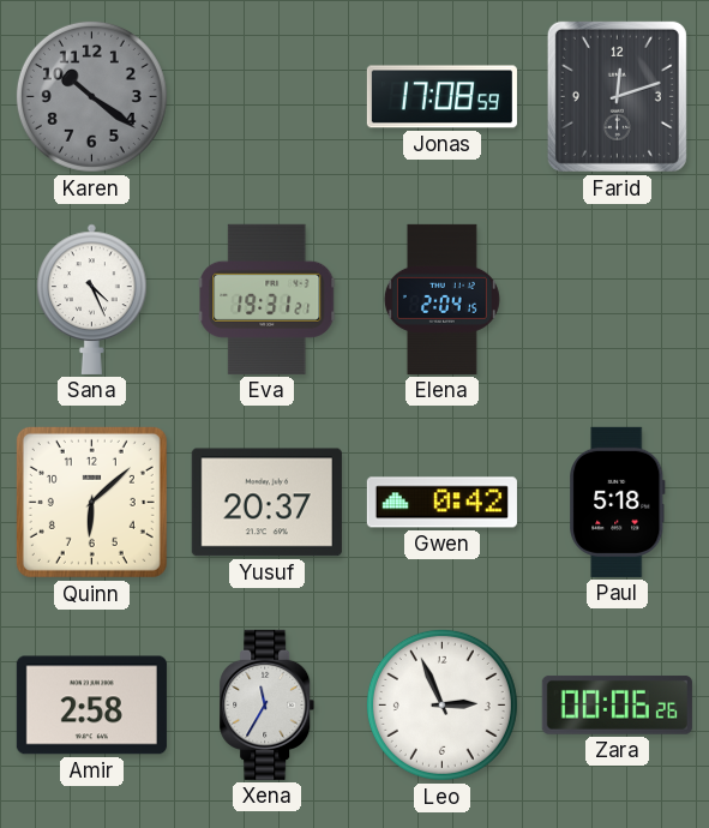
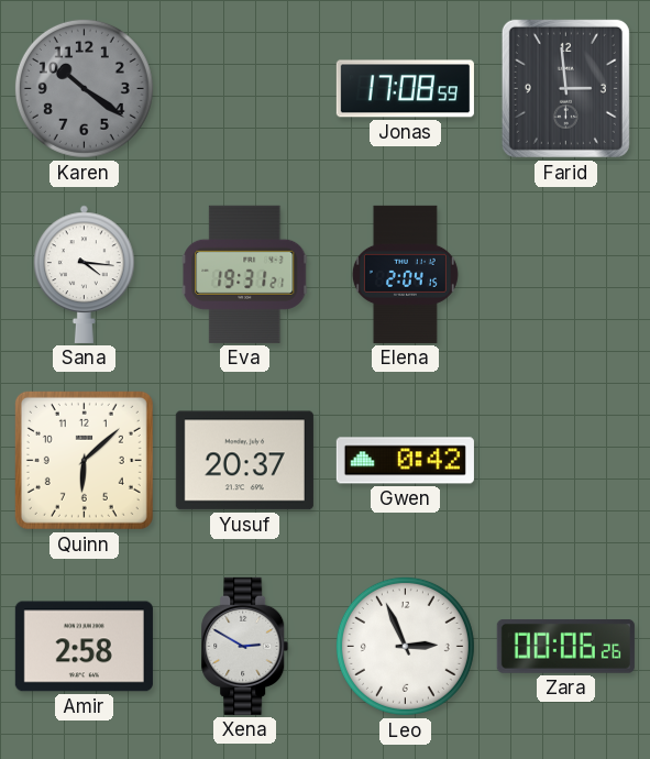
Farid: 12:12 -> 2:59
Sana: 4:26 -> 4:16
Paul: 5:18 -> none
Xena: 11:35 -> 2:50
